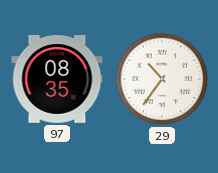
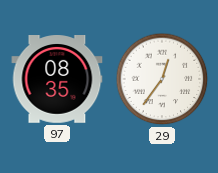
29: 10:36 -> 12:36
